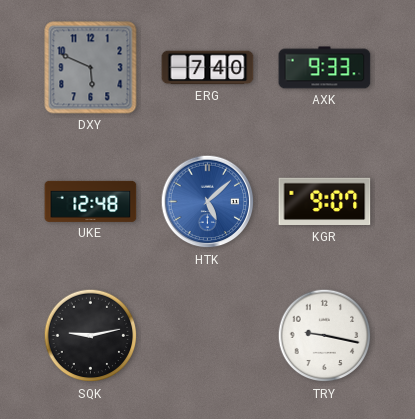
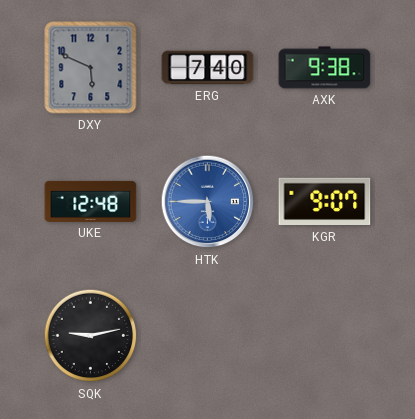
AXK: 9:33 -> 9:38
HTK: 5:08 -> 5:45
TRY: 9:17 -> none
